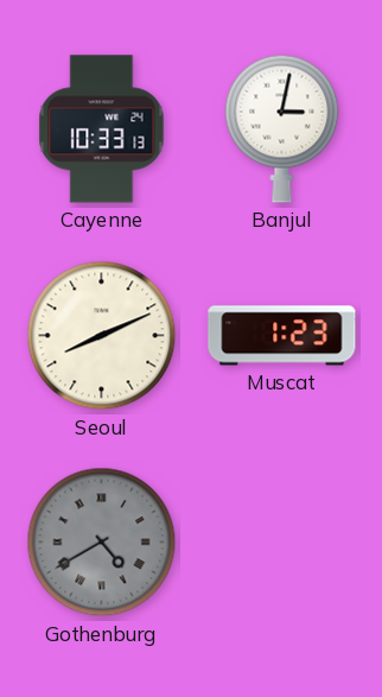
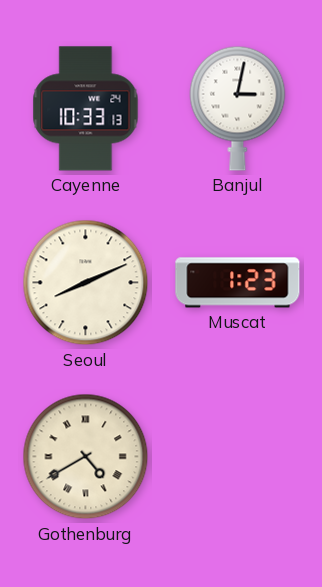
Gothenburg dial: grey -> cream
